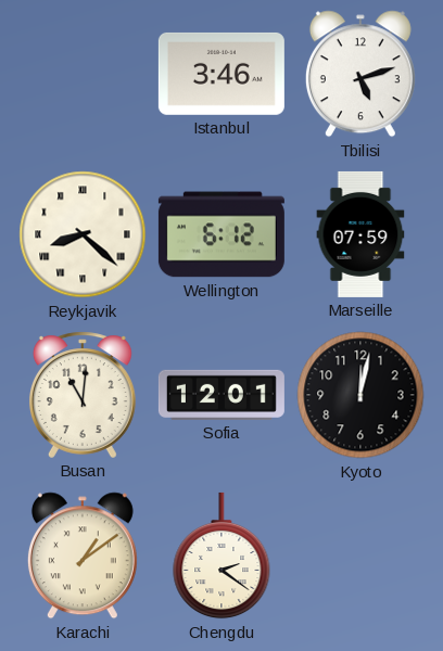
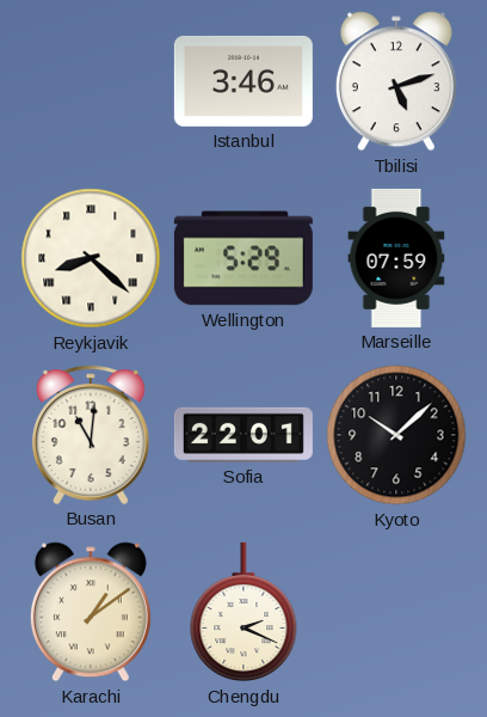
Wellington: 6:12 -> 5:29
Sofia: 12:01 -> 22:01
Kyoto: 12:02 -> 10:08
Chengdu: 2:21 -> 2:19
